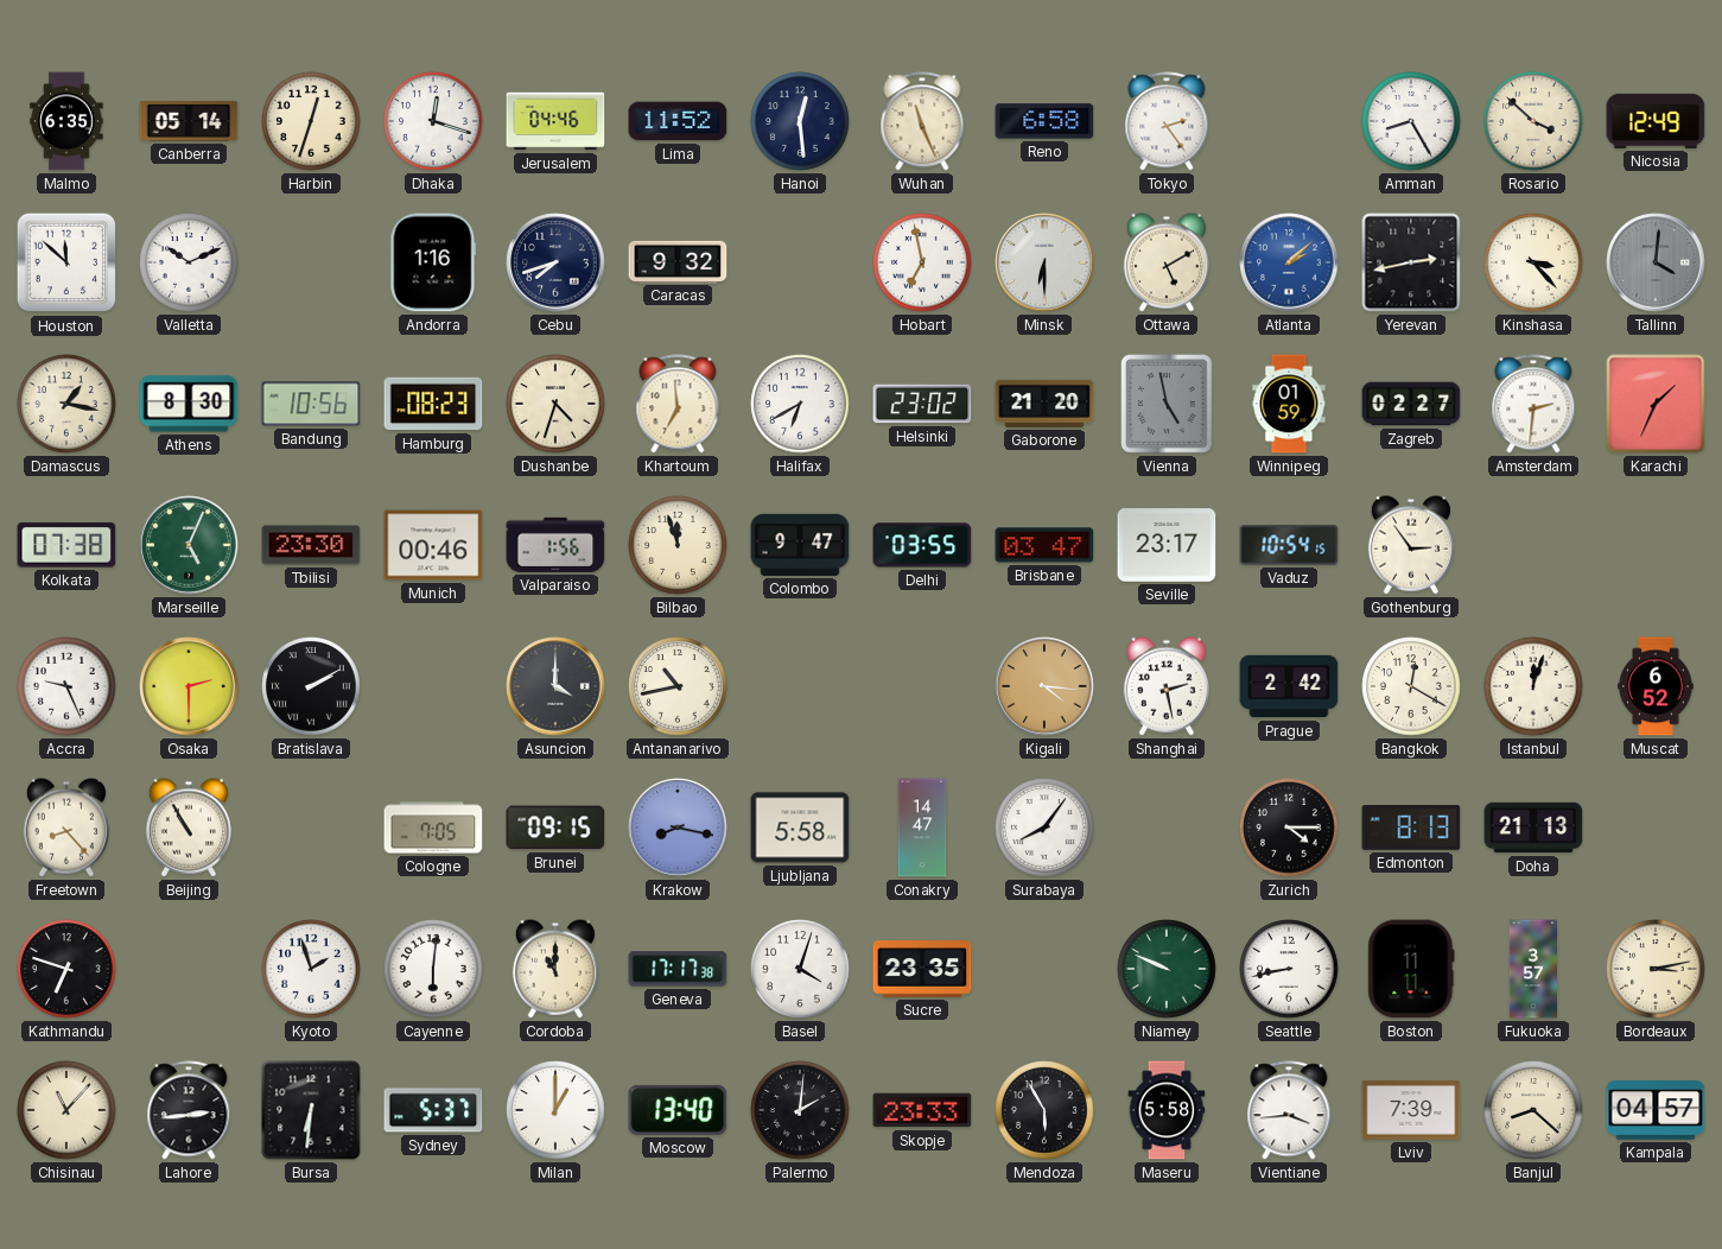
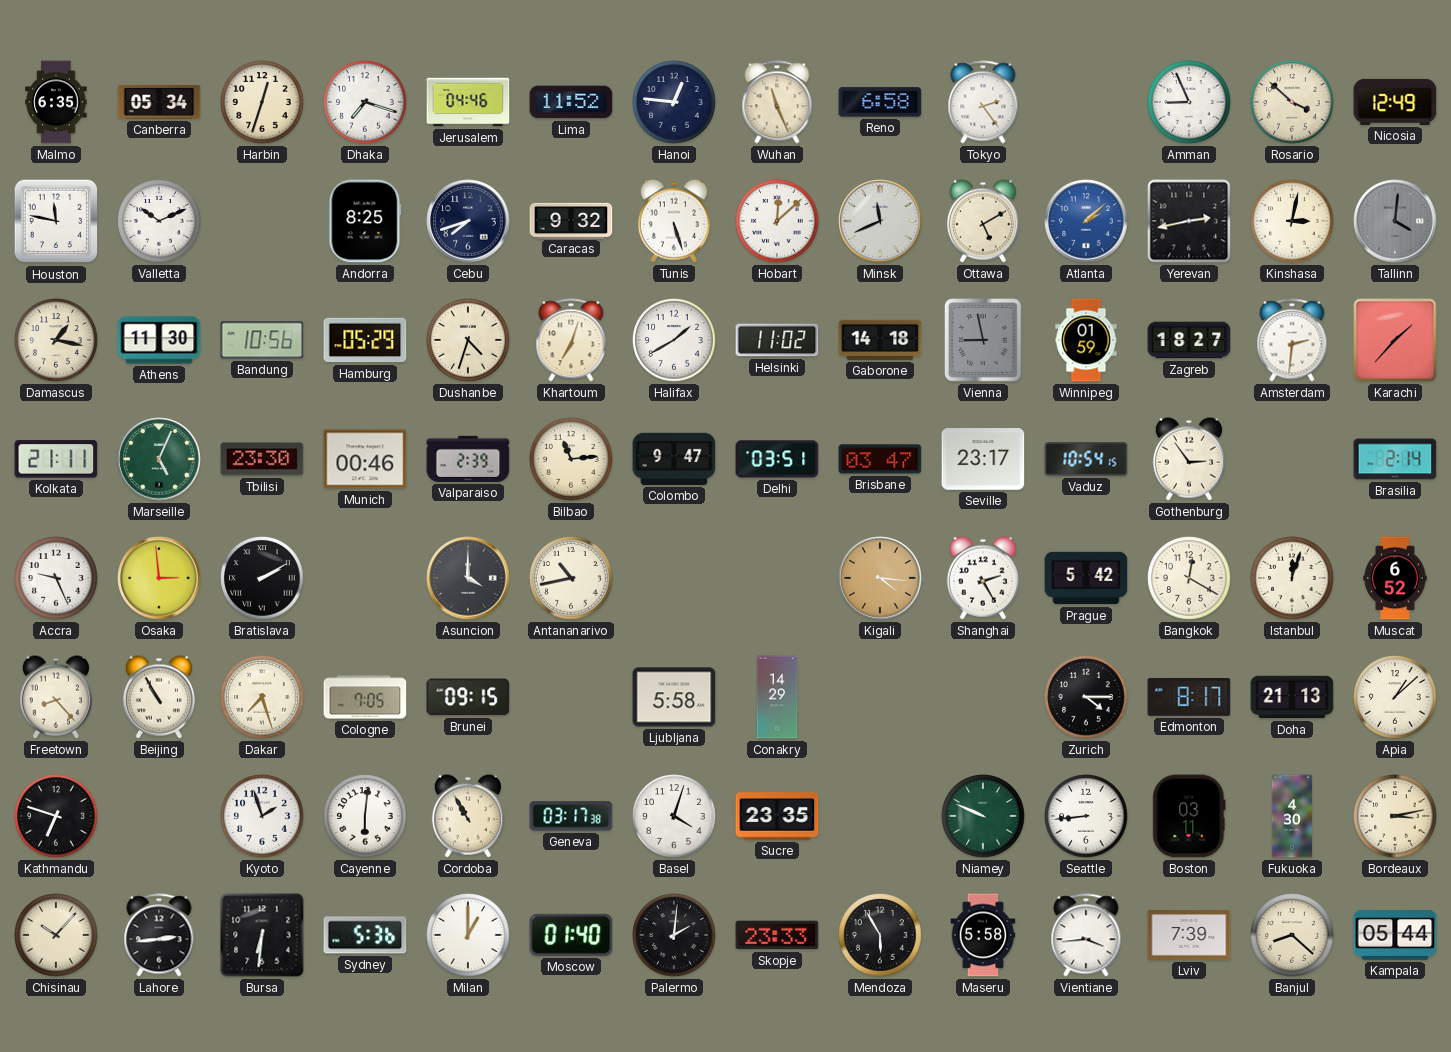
Canberra: 05:14 -> 05:34
Dhaka: 12:18 -> 7:18
Hanoi: 12:29 -> 12:46
Amman: 8:25 -> 8:56
Houston: 11:52 -> 11:47
Andorra: 1:16 -> 8:25
Tunis: none -> 5:27
Hobart: 6:58 -> 12:08
Minsk: 6:30 -> 11:41
Kinshasa: 3:23 -> 3:02
Athens: 8:30 -> 11:30
Hamburg: 08:23 -> 05:29
Khartoum: 6:59 -> 7:03
Halifax: 6:40 -> 1:40
Helsinki: 23:02 -> 11:02
Gaborone: 21:20 -> 14:18
Vienna: 4:58 -> 8:58
Zagreb: 02:27 -> 18:27
Karachi: 1:34 -> 1:37
Kolkata: 07:38 -> 21:11
Valparaiso: 1:56 -> 2:39
Bilbao: 11:57 -> 11:14
Delhi: 03:55 -> 03:51
Brasilia: none -> 2:14
Osaka: 2:30 -> 2:59
Shanghai: 2:28 -> 2:25
Prague: 2:42 -> 5:42
Dakar: none -> 7:27
Krakow: 8:17 -> none
Conakry: 14:47 -> 14:29
Surabaya: 8:06 -> none
Edmonton: 8:13 -> 8:17
Apia: none -> 1:08
Cordoba: 11:00 -> 10:55
Geneva: 17:17 -> 03:17
Seattle: 8:43 -> 8:44
Boston: 11:11 -> 03:11
Fukuoka: 3:57 -> 4:30
Chisinau: 11:07 -> 10:07
Sydney: 5:37 -> 5:36
Moscow: 13:40 -> 01:40
Kampala: 04:57 -> 05:44
